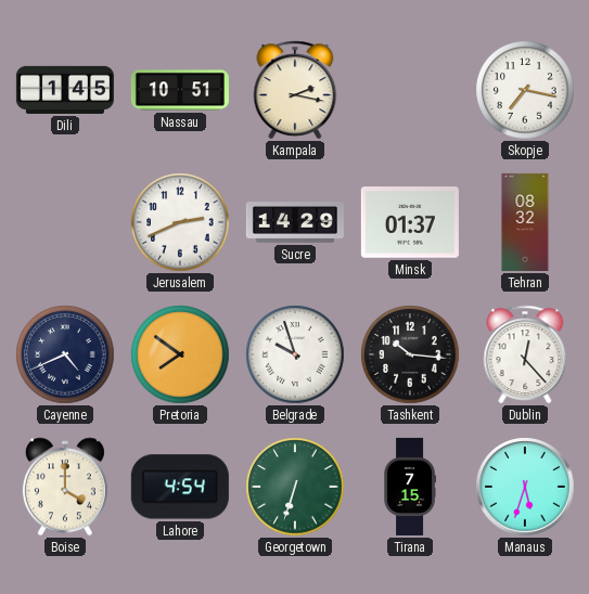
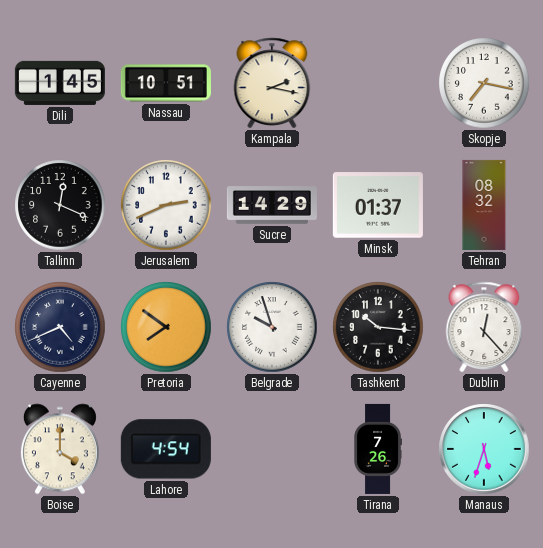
Tallinn: none -> 12:19
Georgetown: 6:33 -> none
Tirana: 7:15 -> 7:26
